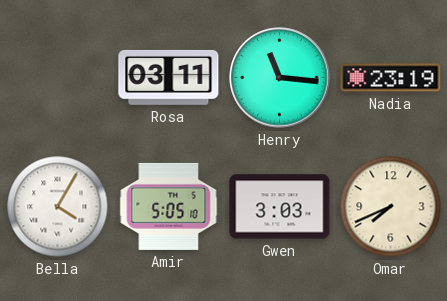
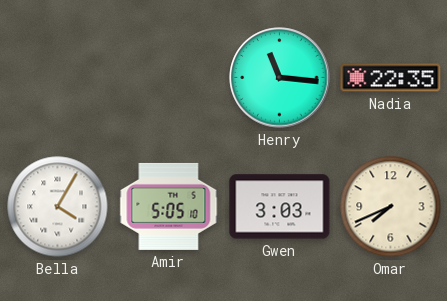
Rosa: 03:11 -> none
Nadia: 23:19 -> 22:35
